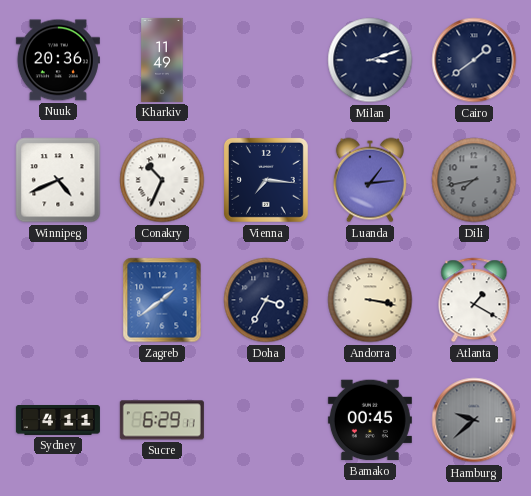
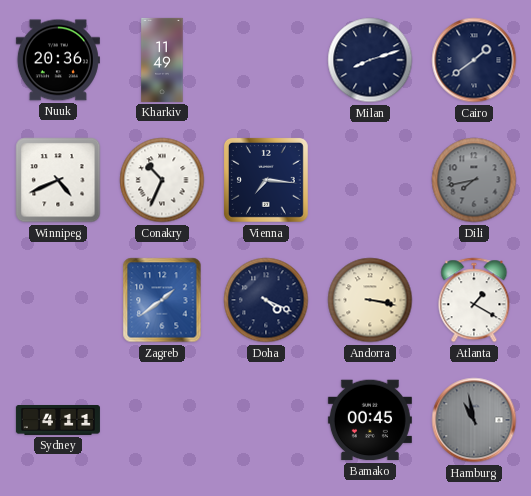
Milan: 3:12 -> 8:12
Luanda: 1:14 -> none
Doha: 3:35 -> 4:19
Sucre: 6:29 -> none
Hamburg: 9:38 -> 10:58
